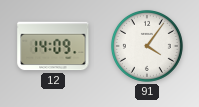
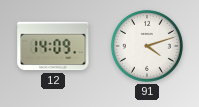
91: 4:06 -> 4:12
